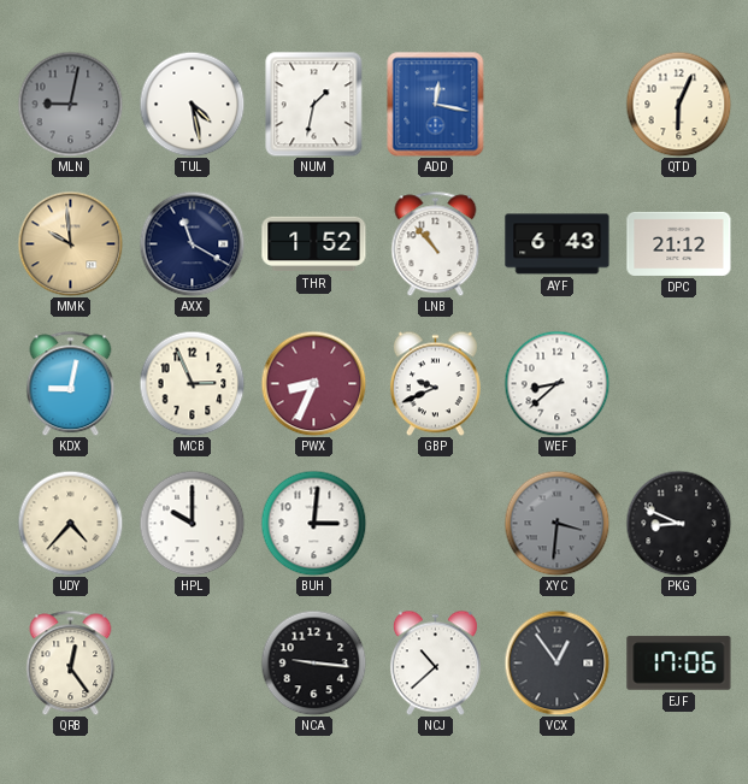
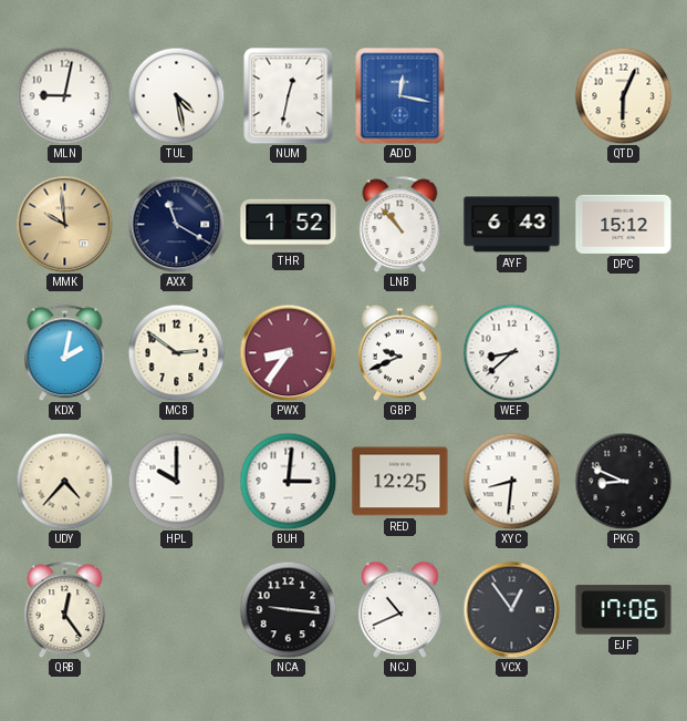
MLN dial: grey -> white
NUM: 1:32 -> 12:32
DPC: 21:12 -> 15:12
KDX: 9:02 -> 2:02
MCB: 2:56 -> 2:51
PWX: 8:34 -> 8:36
RED: none -> 12:25
XYC: 3:31 -> 8:31
XYC dial: grey -> white
NCJ: 10:38 -> 10:41
